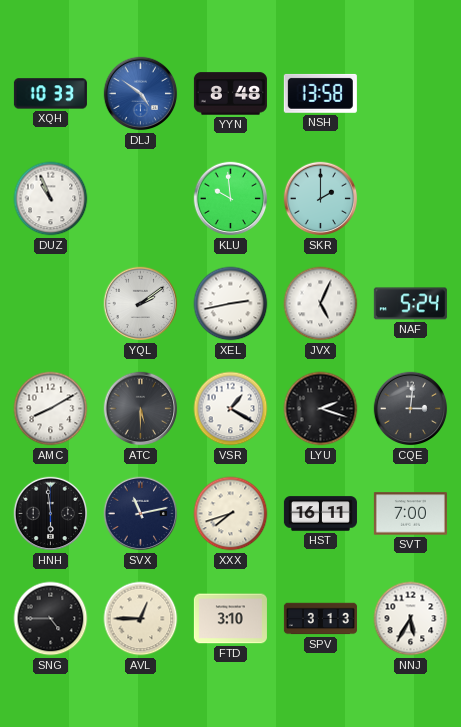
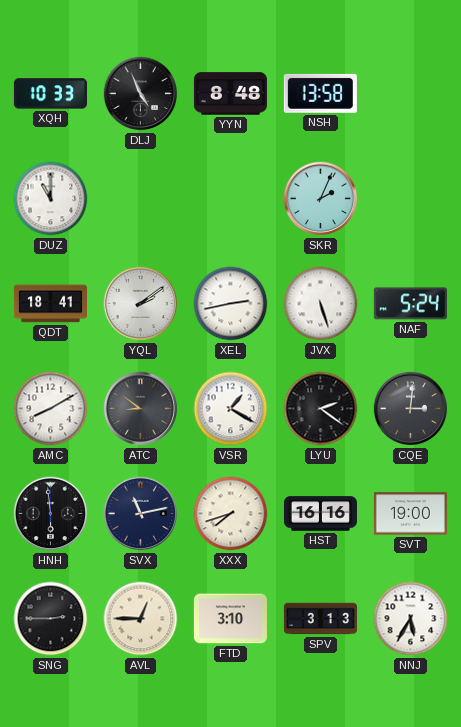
DLJ: 4:51 -> 4:56
DLJ dial: blue -> black
DUZ: 10:56 -> 11:00
KLU: 9:59 -> none
SKR: 2:00 -> 2:04
QDT: none -> 18:41
JVX: 5:04 -> 5:27
ATC: 5:30 -> 8:51
LYU: 2:18 -> 2:21
HST: 16:11 -> 16:16
SVT: 7:00 -> 19:00
SNG: 4:45 -> 2:45
